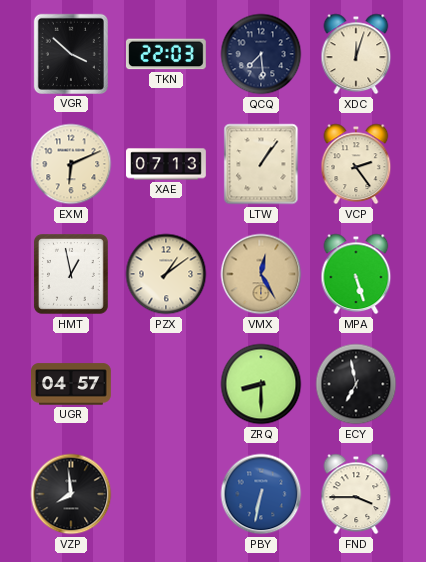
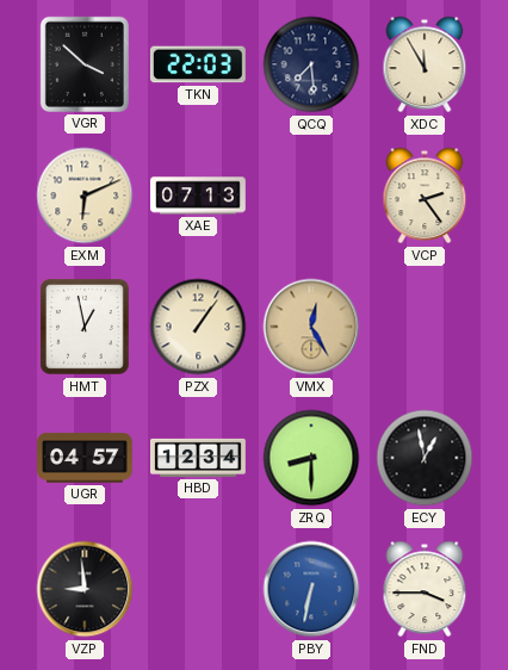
XDC: 12:03 -> 11:55
LTW: 1:06 -> none
PZX: 1:09 -> 1:06
MPA: 5:27 -> none
HBD: none -> 12:34
ECY: 6:58 -> 12:58
VZP: 7:59 -> 8:59
